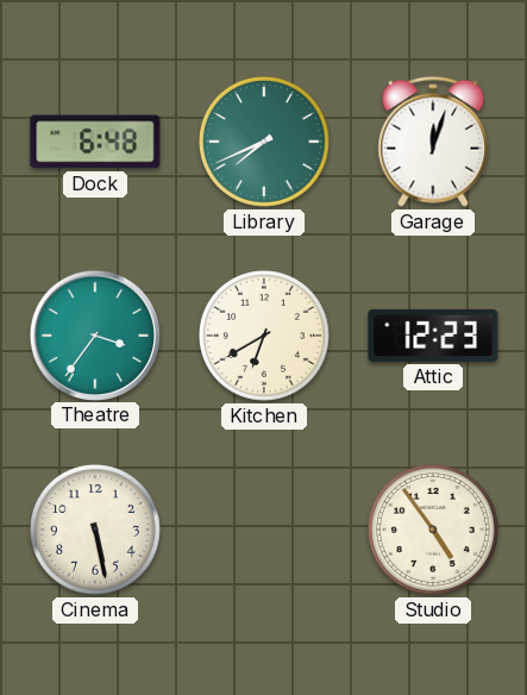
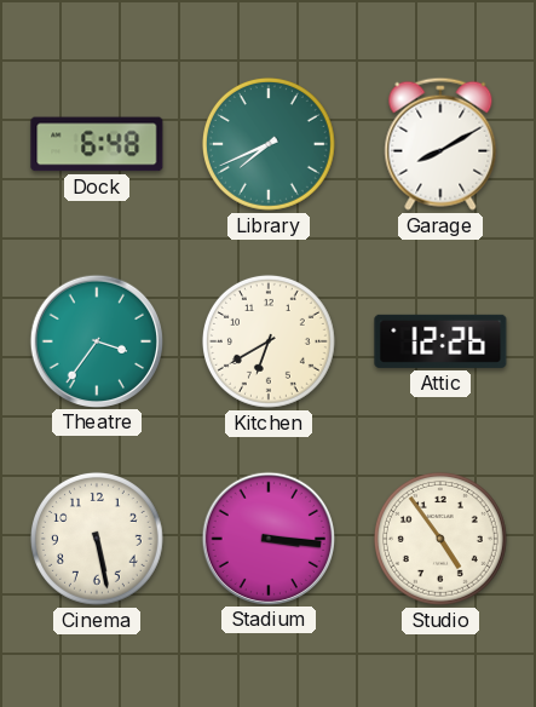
Garage: 12:03 -> 8:10
Attic: 12:23 -> 12:26
Stadium: none -> 3:16
